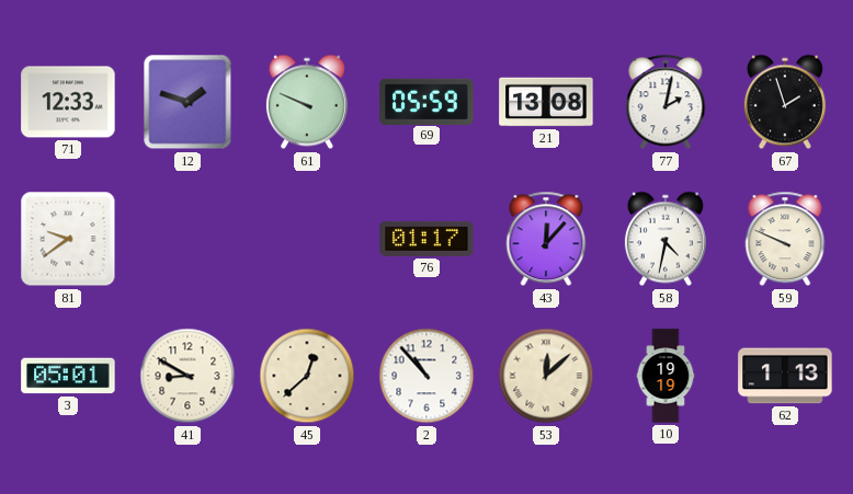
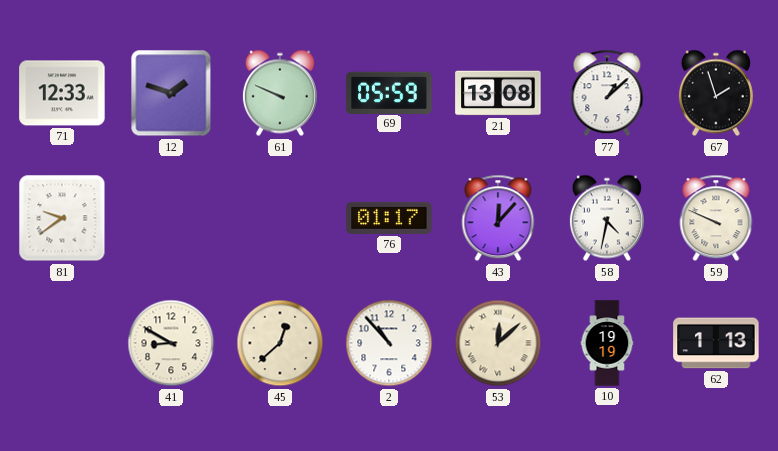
77: 2:02 -> 1:08
3: 05:01 -> none
